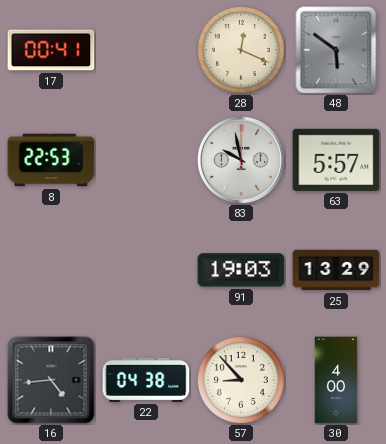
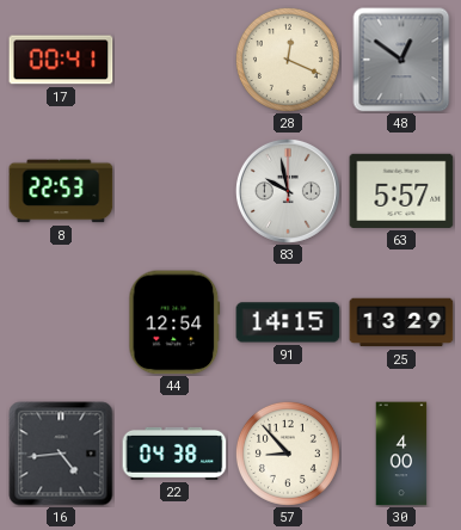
48: 5:51 -> 12:51
44: none -> 12:54
91: 19:03 -> 14:15
